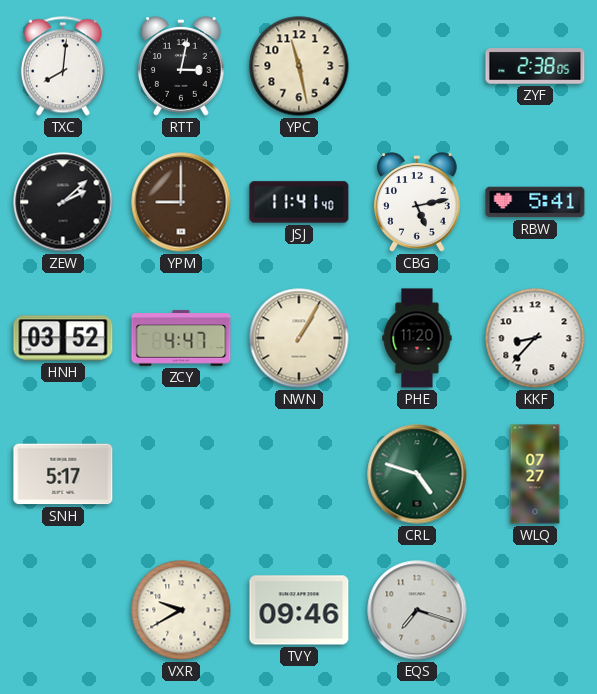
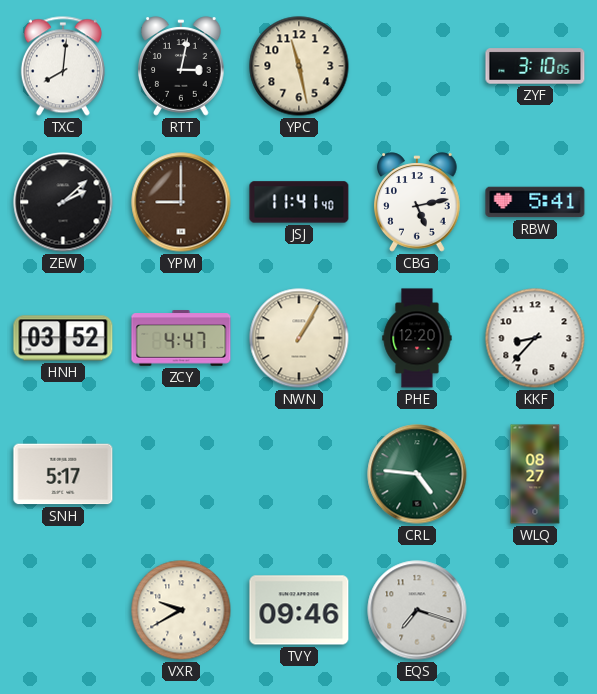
ZYF: 2:38 -> 3:10
PHE: 11:20 -> 12:20
CRL: 4:48 -> 4:46
WLQ: 07:27 -> 08:27
